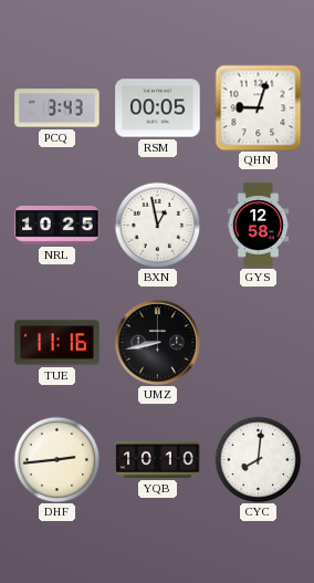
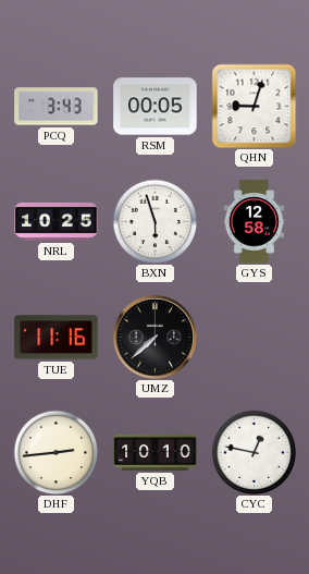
BXN: 12:58 -> 5:57
UMZ: 8:43 -> 7:38
CYC: 8:01 -> 12:47
